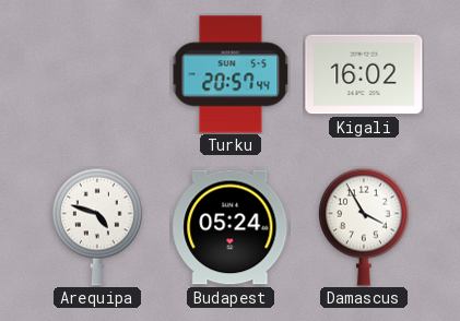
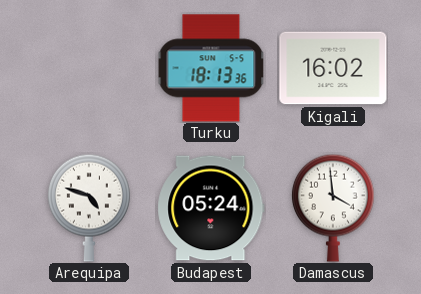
Turku: 20:57 -> 18:13
Damascus: 3:55 -> 3:59
